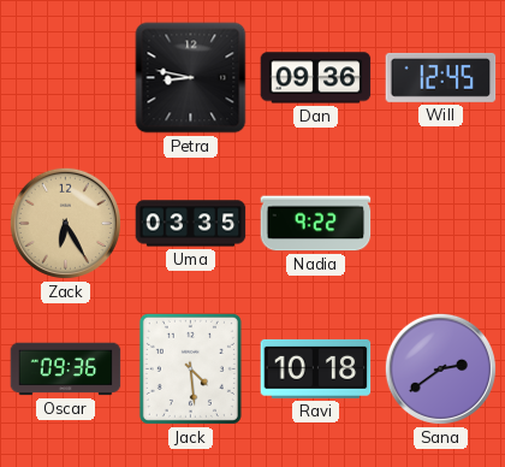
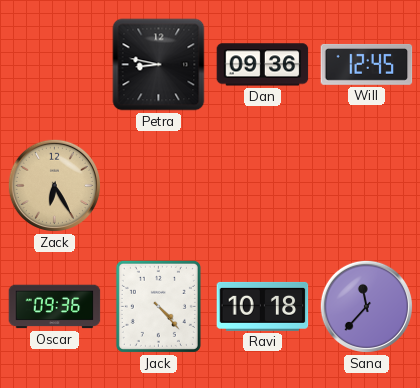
Uma: 03:35 -> none
Nadia: 9:22 -> none
Jack: 4:29 -> 4:23
Sana: 2:39 -> 11:37
